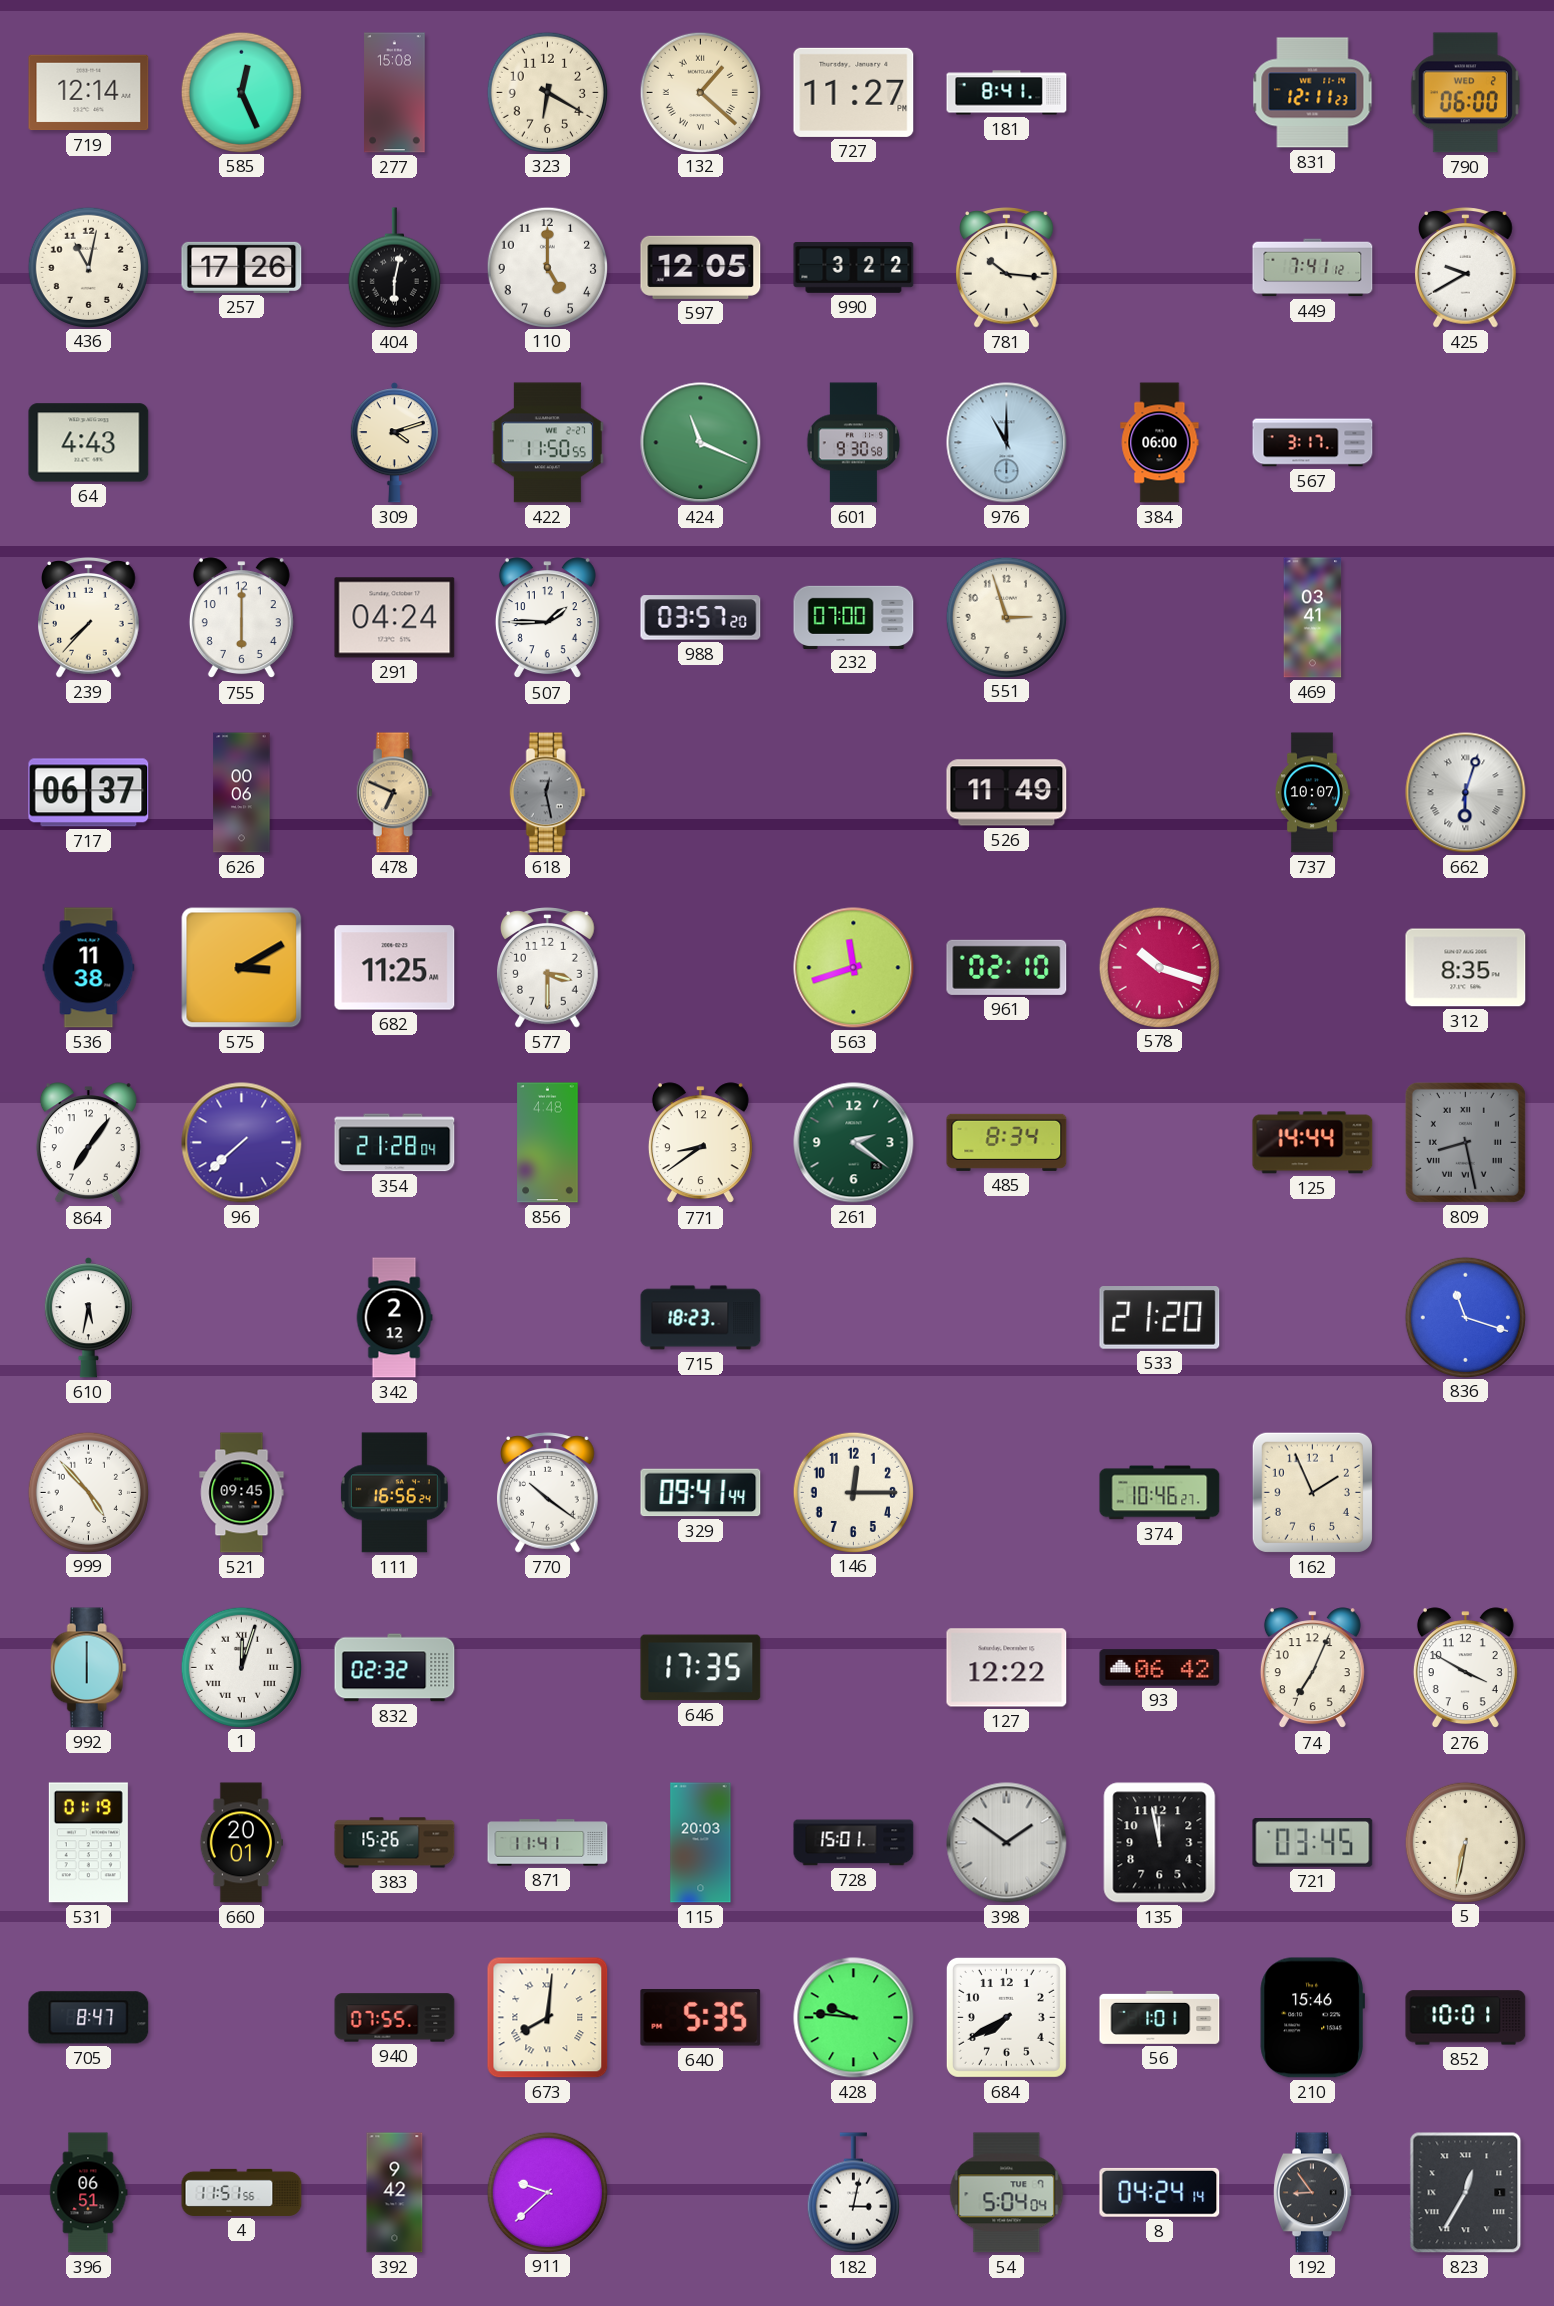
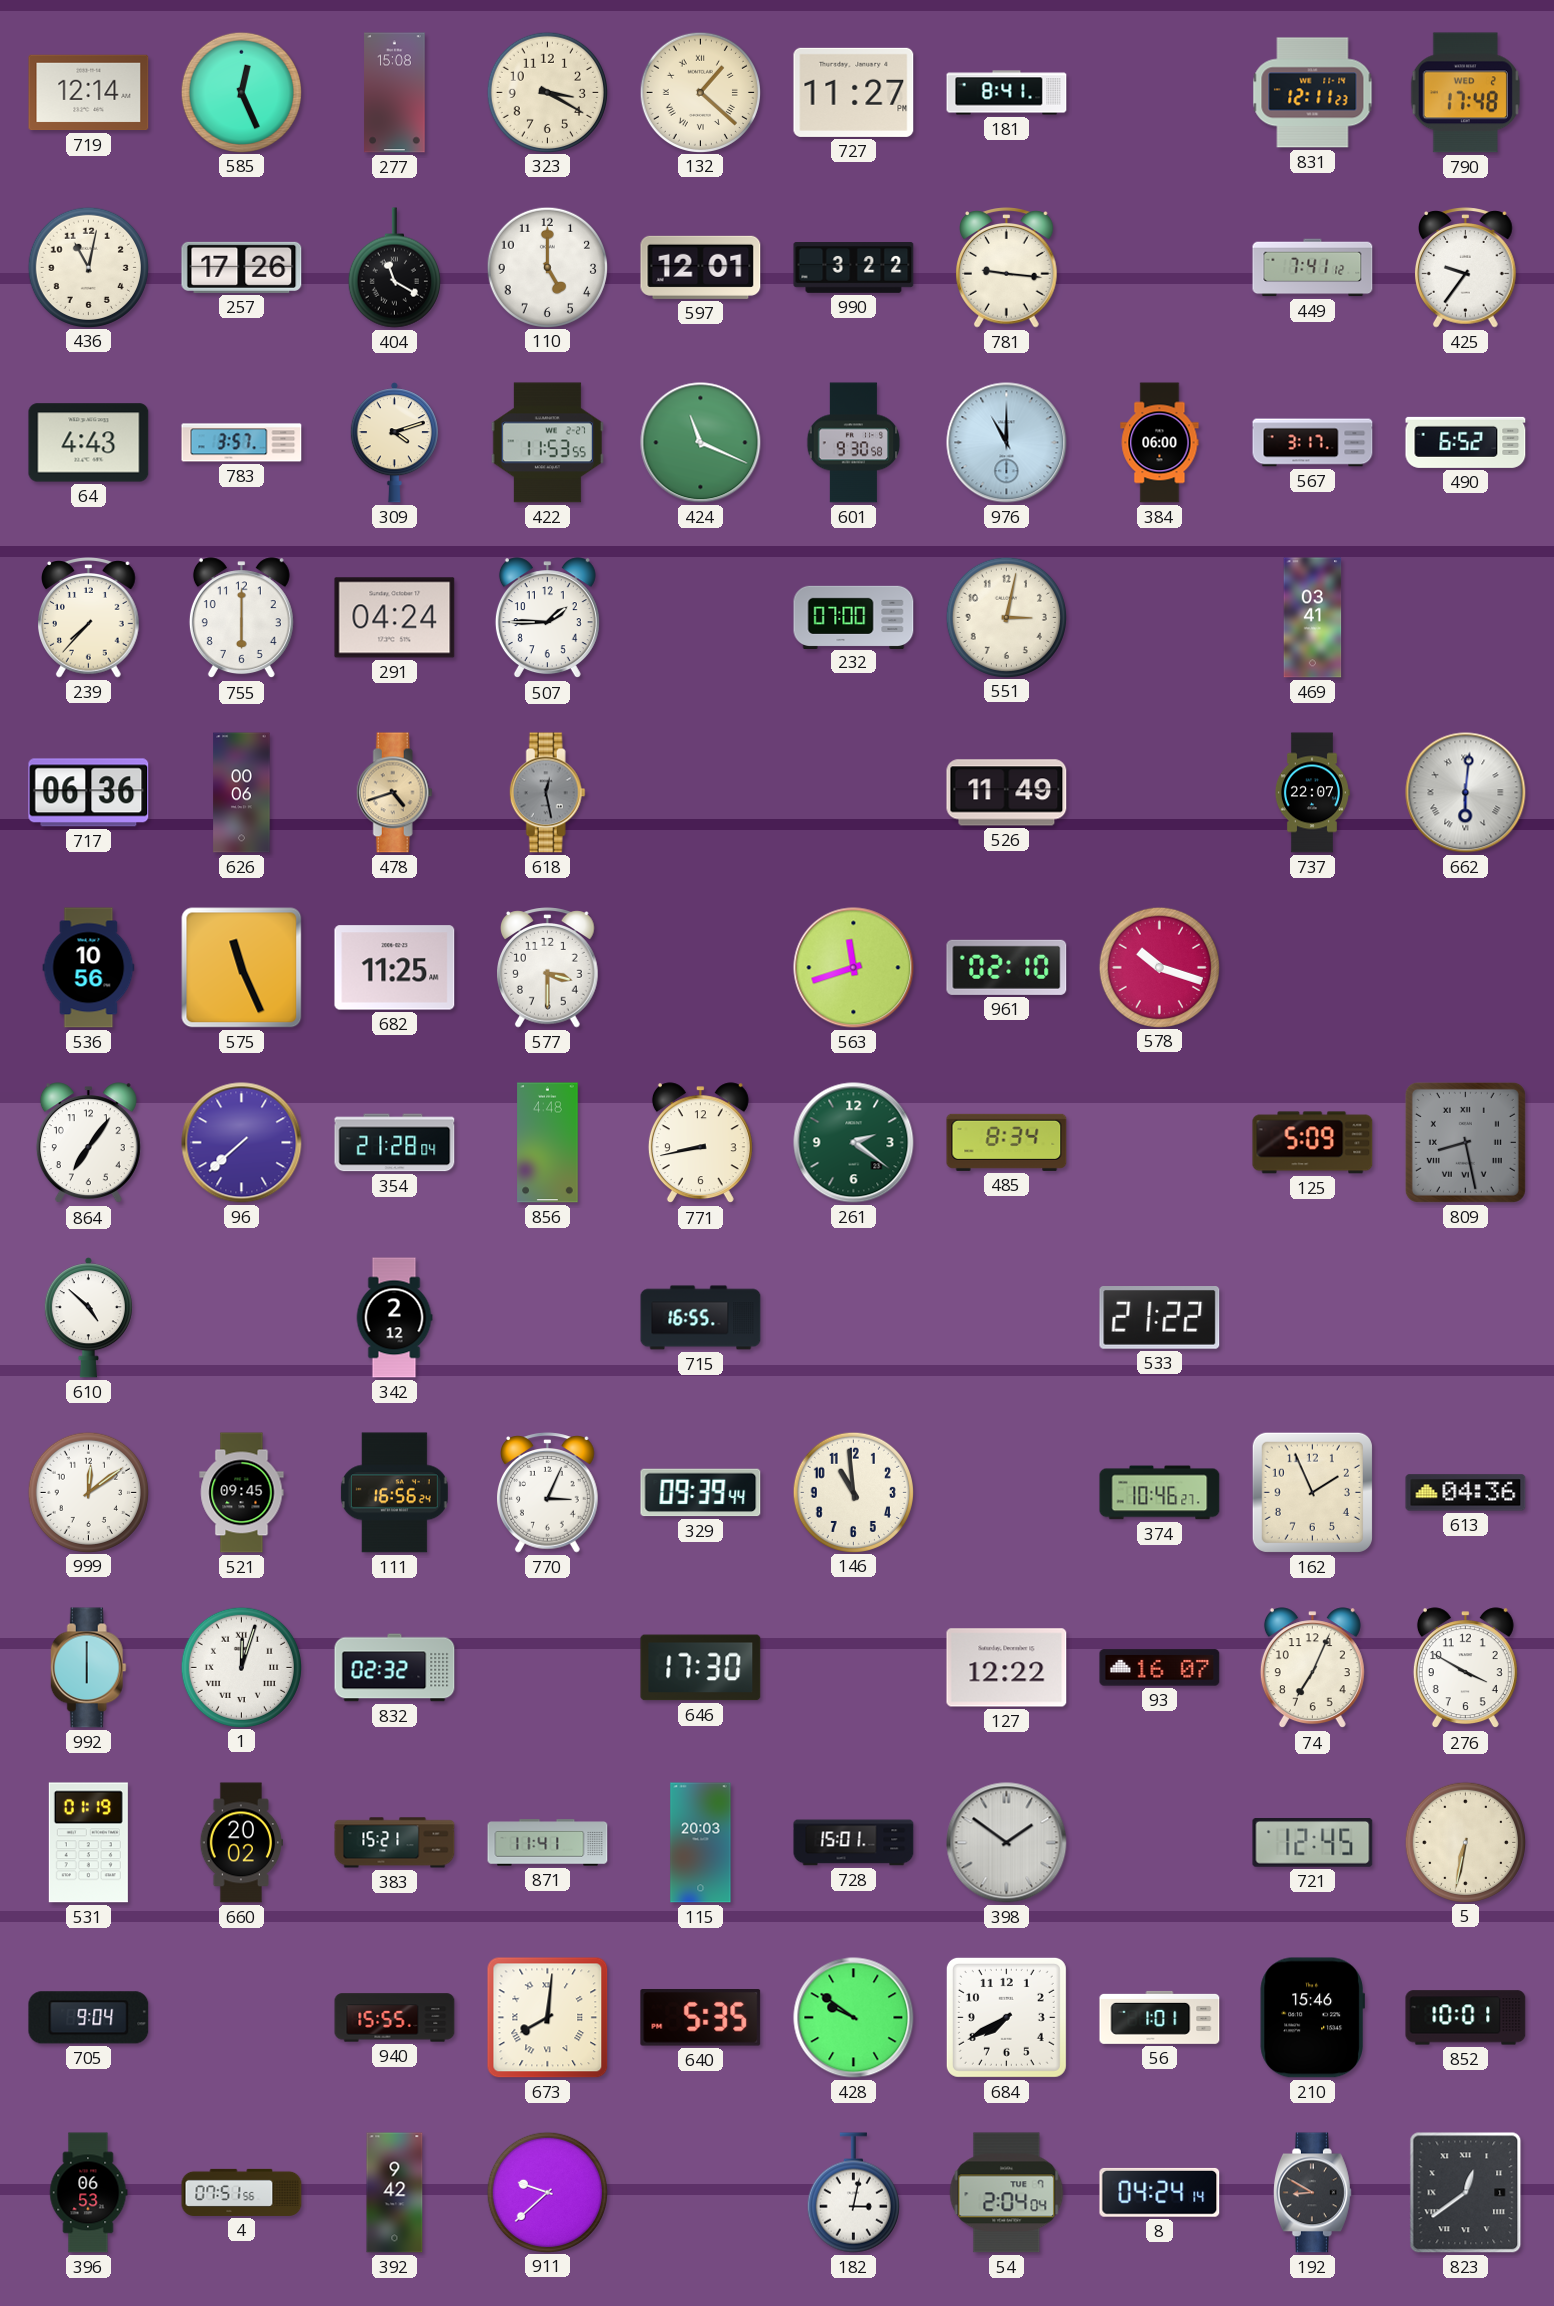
323: 6:20 -> 3:20
790: 06:00 -> 17:48
404: 6:02 -> 11:20
597: 12:05 -> 12:01
781: 10:16 -> 9:16
425: 9:40 -> 9:36
783: none -> 3:57
422: 11:50 -> 11:53
490: none -> 6:52
988: 03:57 -> none
551: 2:57 -> 3:02
717: 06:37 -> 06:36
478: 6:49 -> 4:42
737: 10:07 -> 22:07
662: 6:03 -> 6:01
536: 11:38 -> 10:56
575: 3:10 -> 11:26
312: 8:35 -> none
771: 8:39 -> 8:43
125: 14:44 -> 5:09
610: 5:32 -> 4:52
715: 18:23 -> 16:55
533: 21:20 -> 21:22
836: 11:18 -> none
999: 4:53 -> 12:09
770: 10:21 -> 3:04
329: 09:41 -> 09:39
146: 12:15 -> 10:59
613: none -> 04:36
646: 17:35 -> 17:30
93: 06:42 -> 16:07
660: 20:01 -> 20:02
383: 15:26 -> 15:21
135: 11:58 -> none
721: 03:45 -> 12:45
705: 8:47 -> 9:04
940: 07:55 -> 15:55
428: 9:46 -> 9:51
396: 06:51 -> 06:53
4: 11:51 -> 07:51
54: 5:04 -> 2:04
192: 8:54 -> 8:50
823: 12:35 -> 12:39
